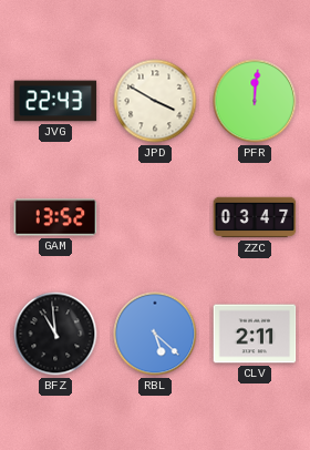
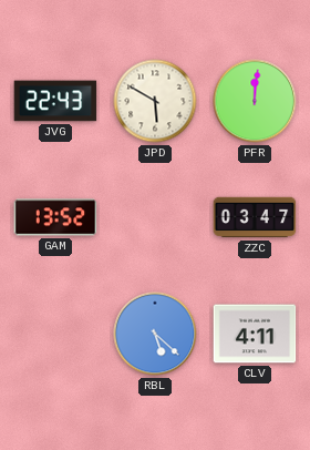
JPD: 3:50 -> 5:50
BFZ: 10:59 -> none
CLV: 2:11 -> 4:11
